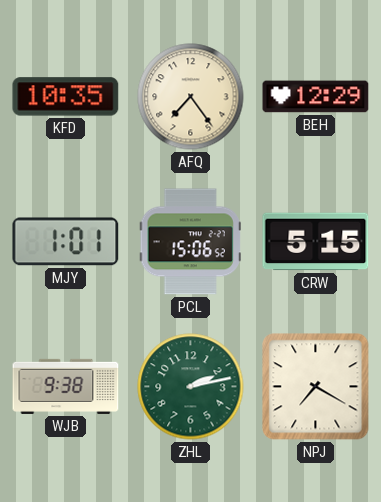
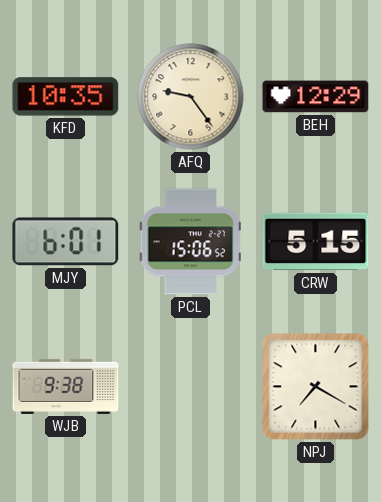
AFQ: 7:24 -> 9:24
MJY: 1:01 -> 6:01
ZHL: 2:13 -> none
